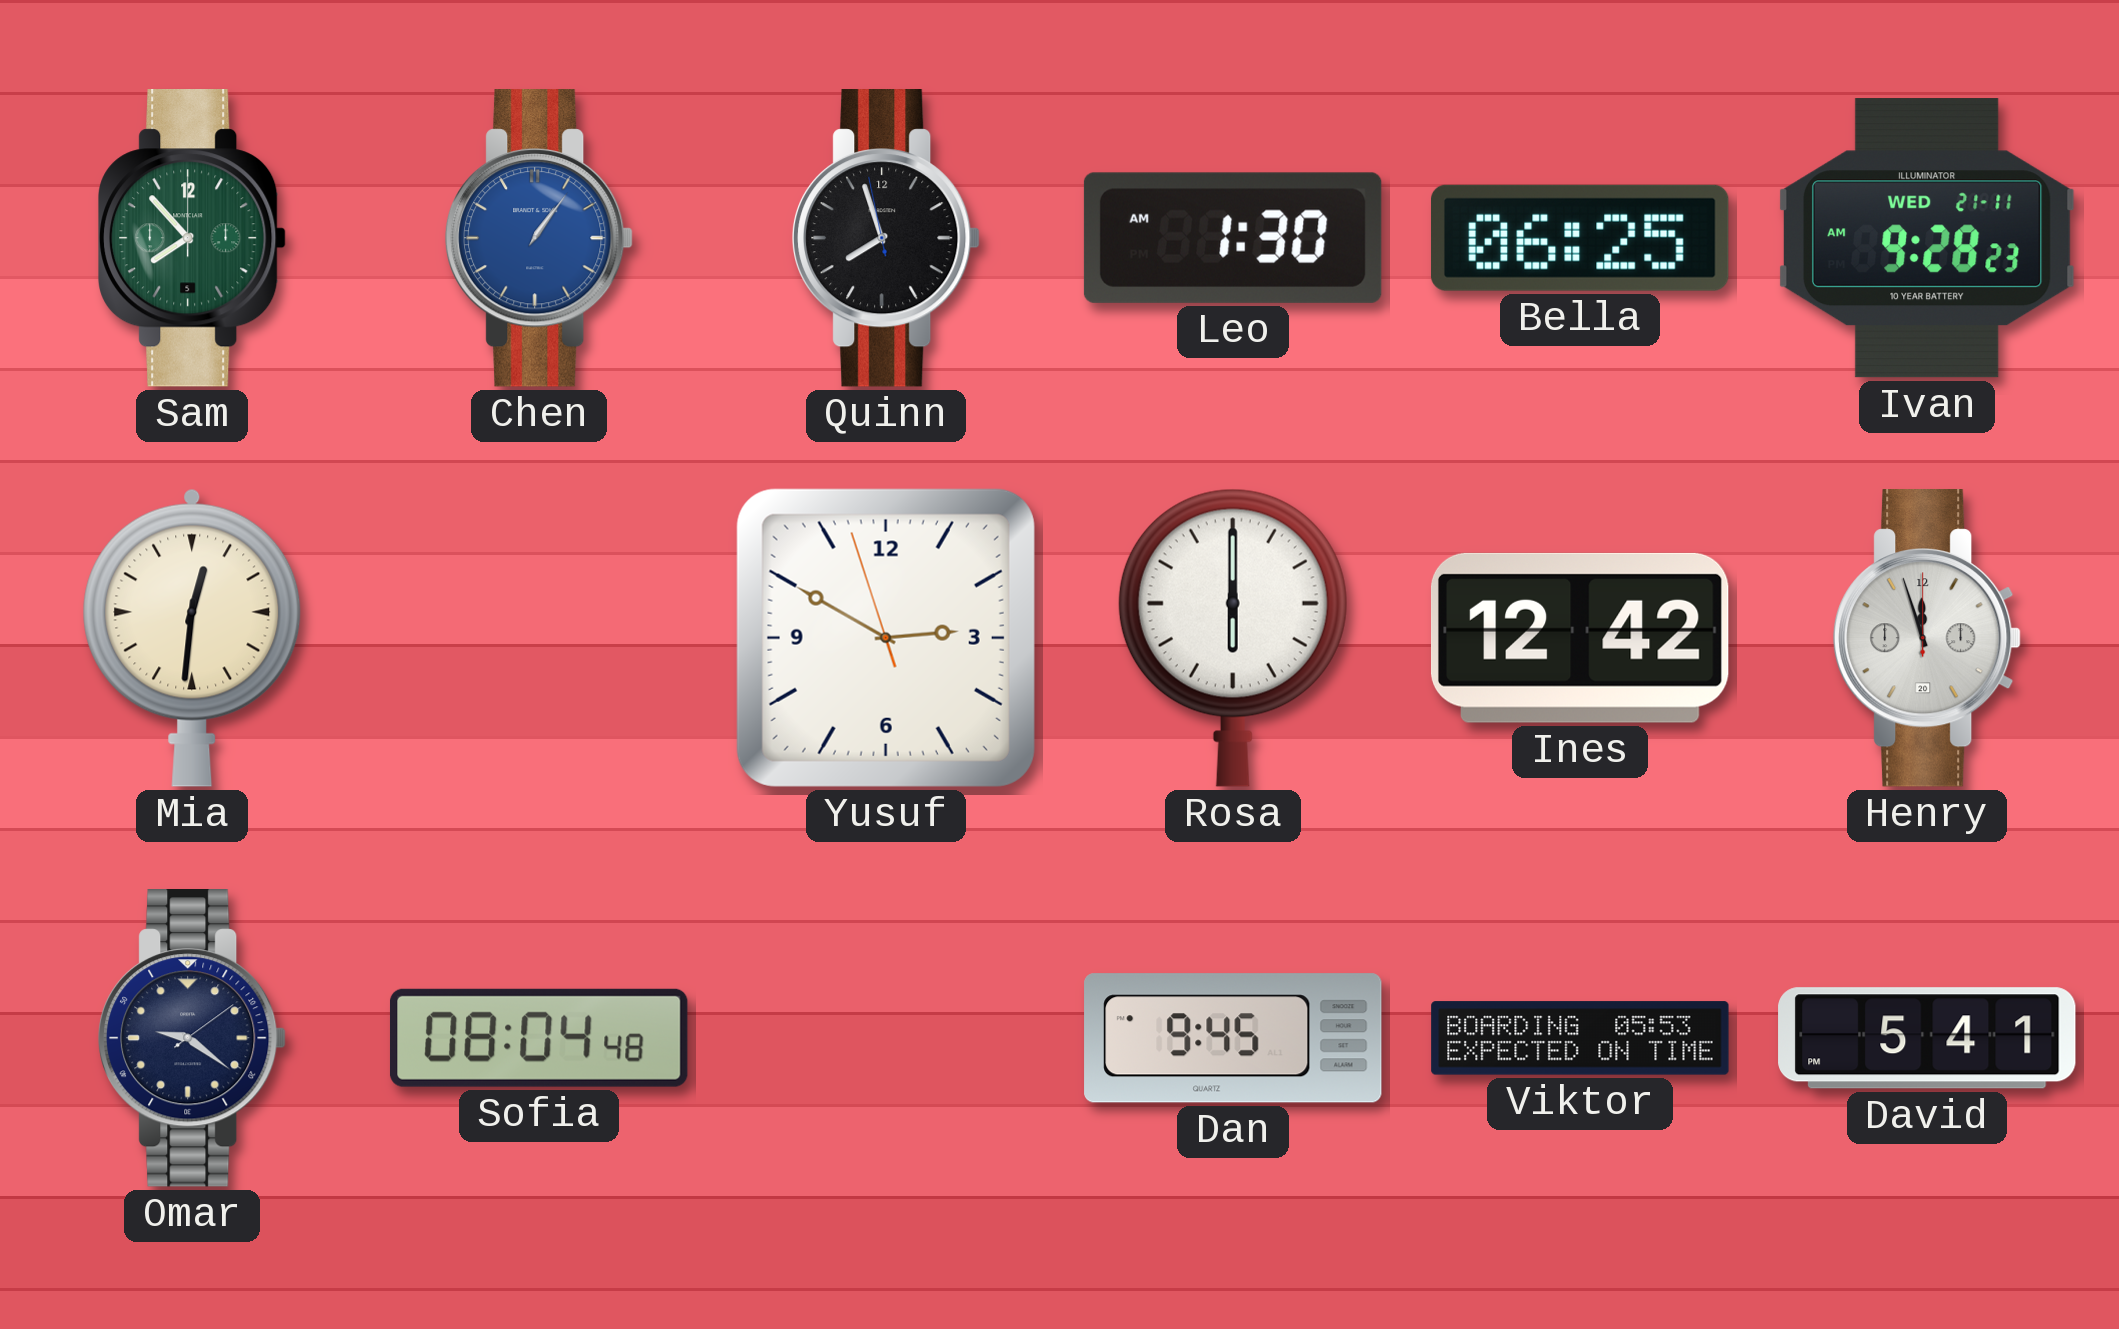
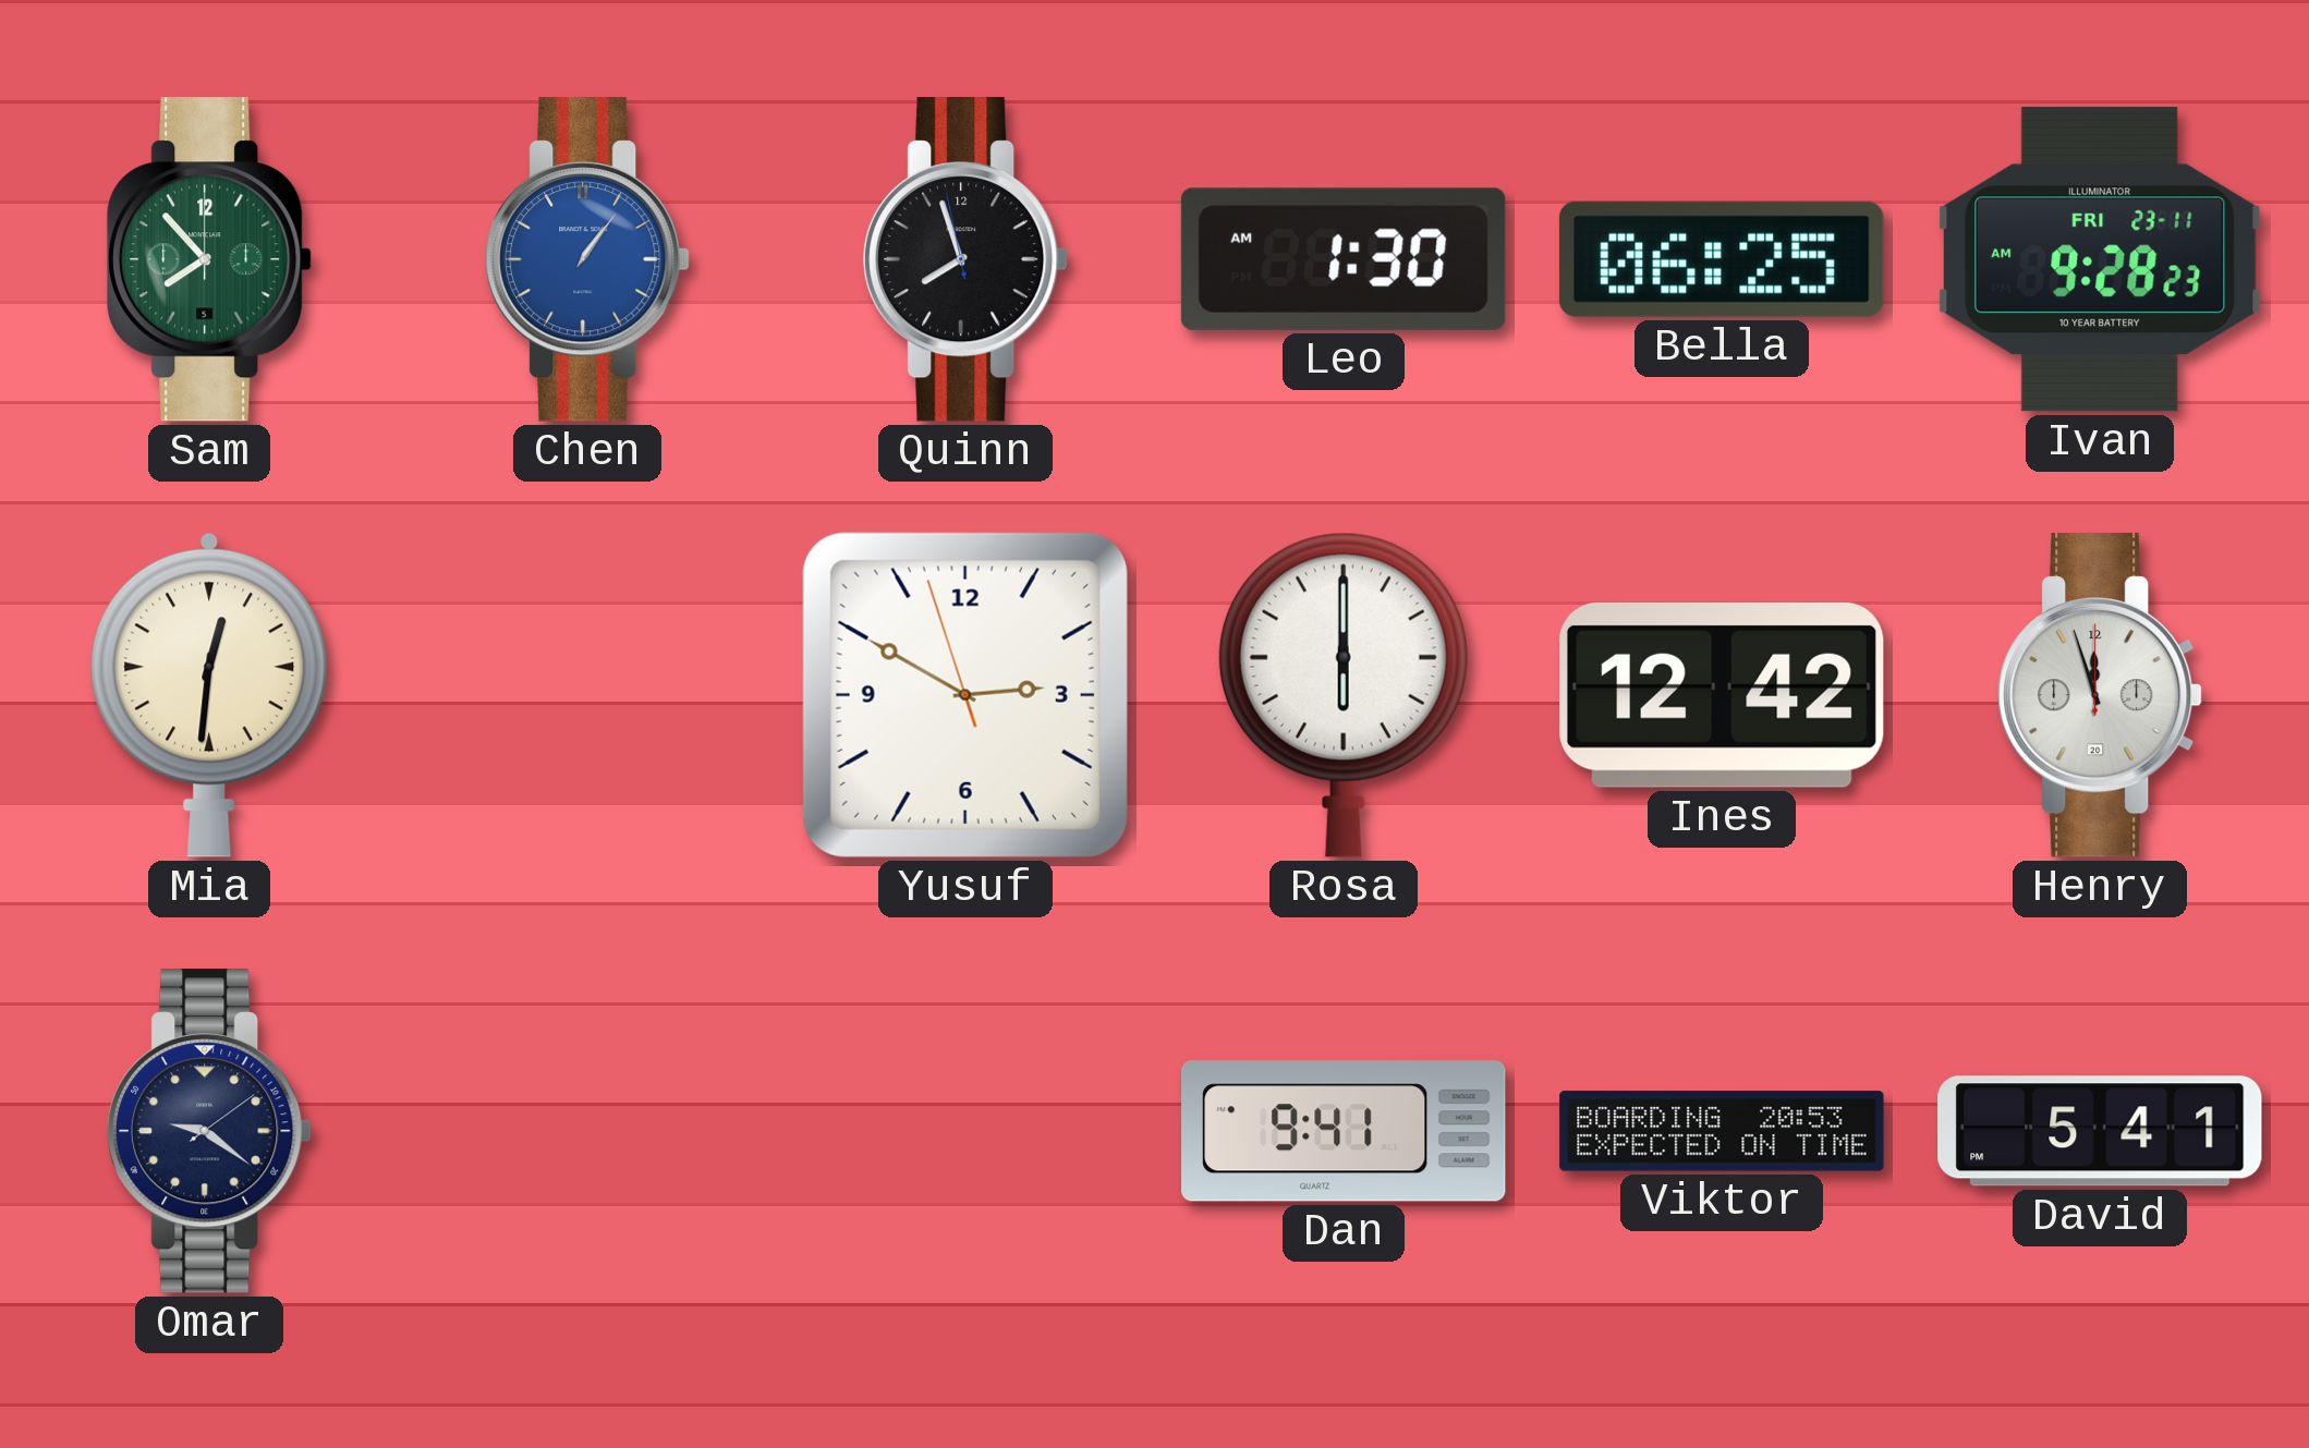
Ivan date: WED 21-11 -> FRI 23-11
Sofia: 08:04 -> none
Dan: 9:45 -> 9:41
Viktor: 05:53 -> 20:53
